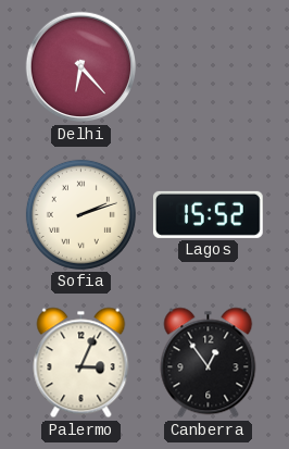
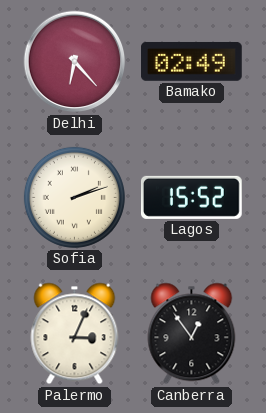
Bamako: none -> 02:49
